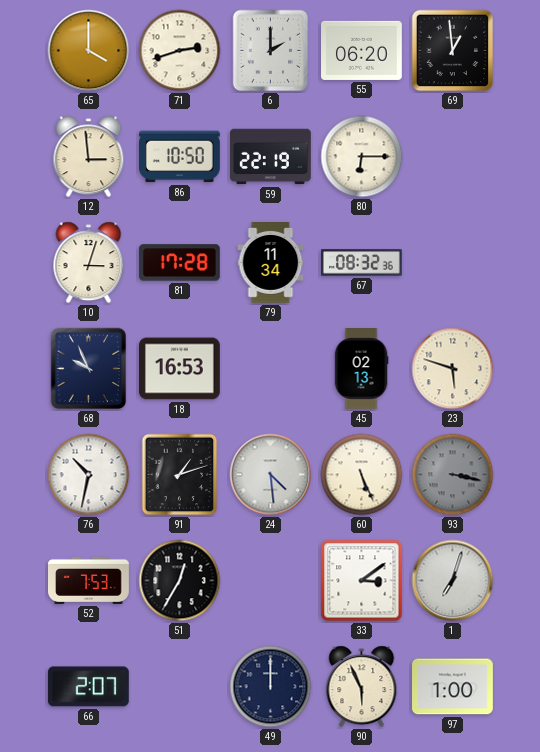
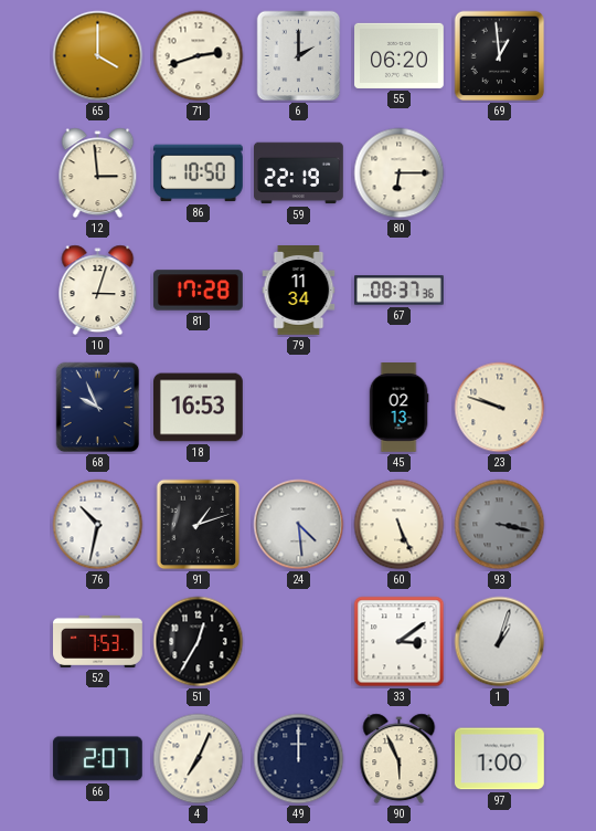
67: 08:32 -> 08:37
23: 5:48 -> 9:48
1: 7:03 -> 1:03
4: none -> 7:04
